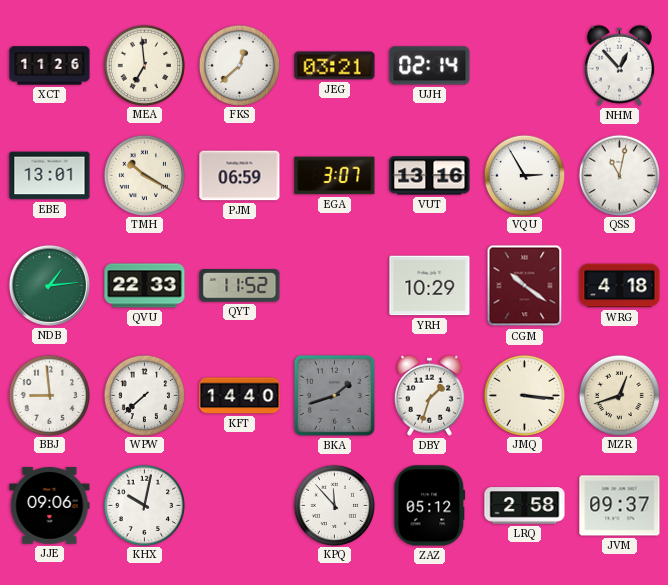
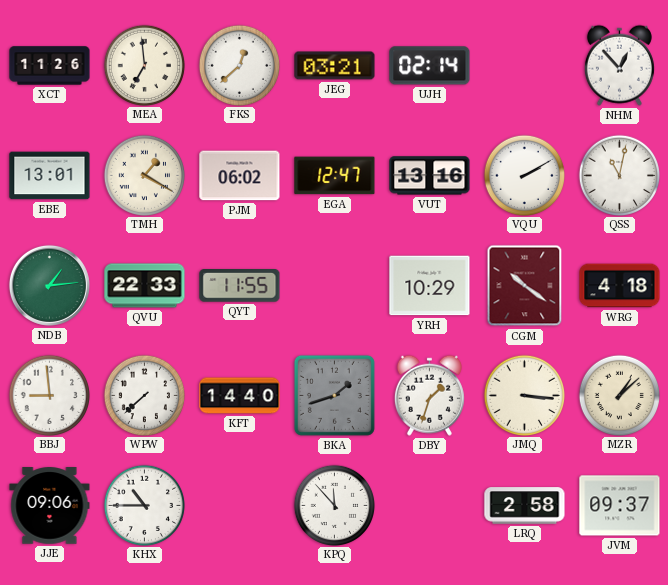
TMH: 10:20 -> 1:20
PJM: 06:59 -> 06:02
EGA: 3:07 -> 12:47
VQU: 2:55 -> 2:10
QYT: 11:52 -> 11:55
MZR: 12:42 -> 1:08
KHX: 10:02 -> 10:45
ZAZ: 05:12 -> none
